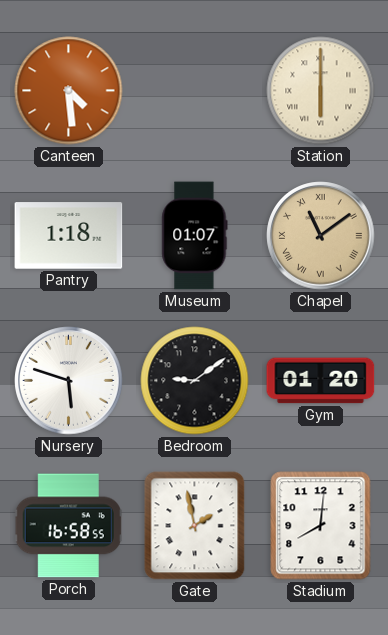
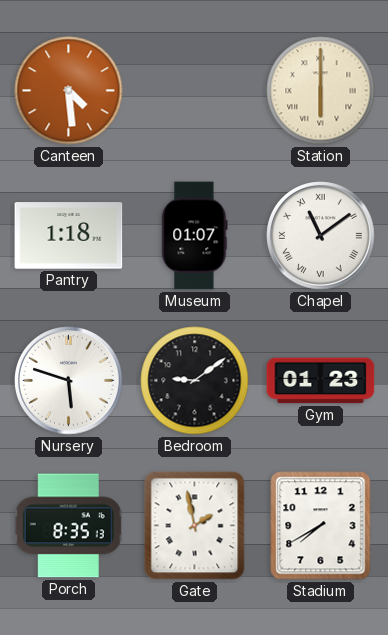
Chapel dial: champagne -> white
Gym: 01:20 -> 01:23
Porch: 16:58 -> 8:35
Stadium: 8:01 -> 7:40
